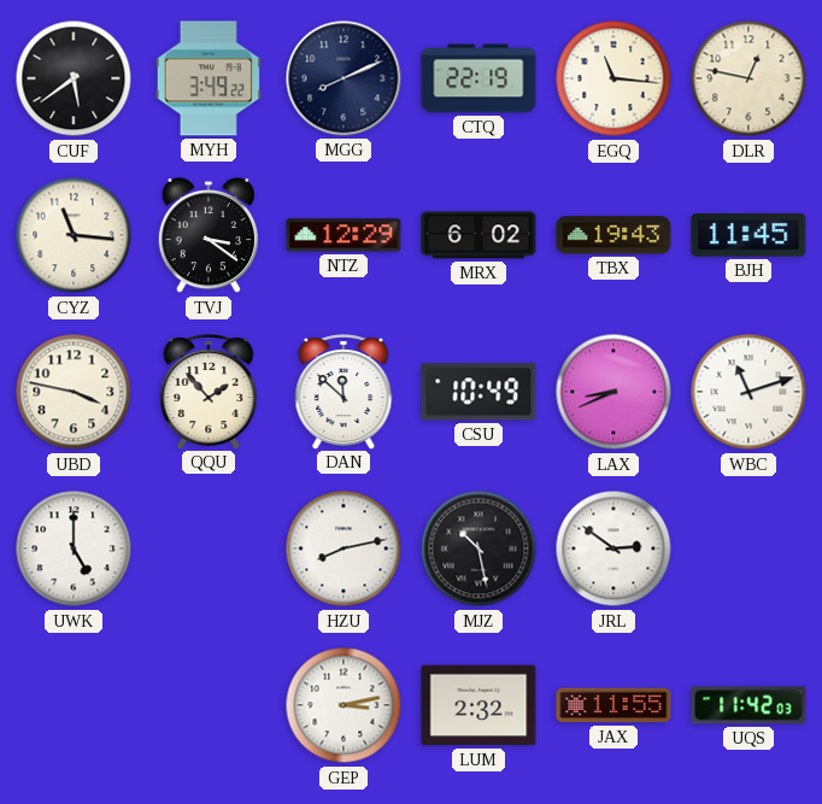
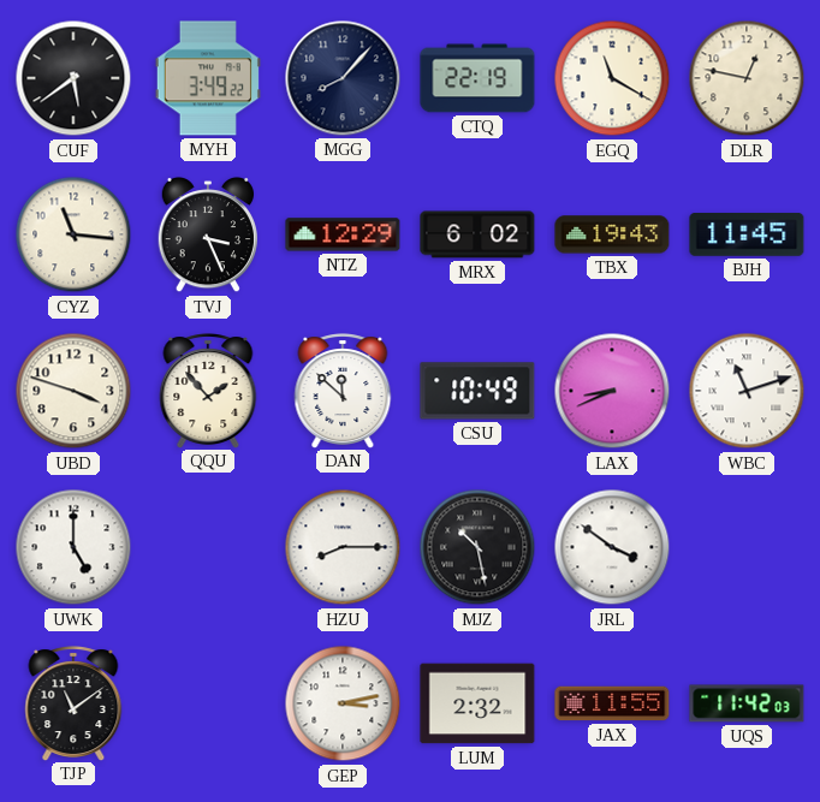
MGG: 8:11 -> 8:07
EGQ: 11:16 -> 11:20
TVJ: 3:21 -> 3:26
UBD: 3:47 -> 3:48
HZU: 8:13 -> 8:15
JRL: 2:51 -> 3:51
TJP: none -> 11:09
